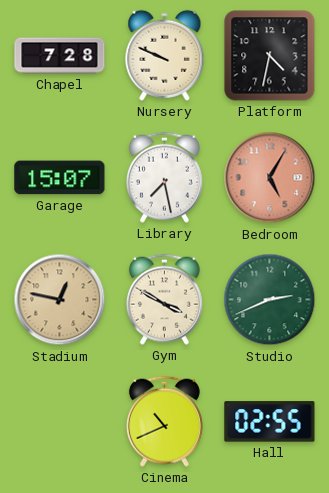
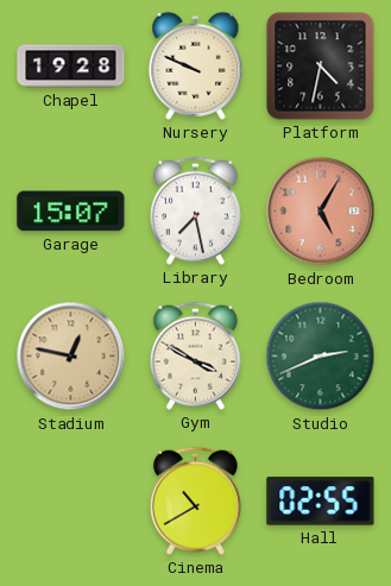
Chapel: 7:28 -> 19:28
Cinema: 10:41 -> 10:40
